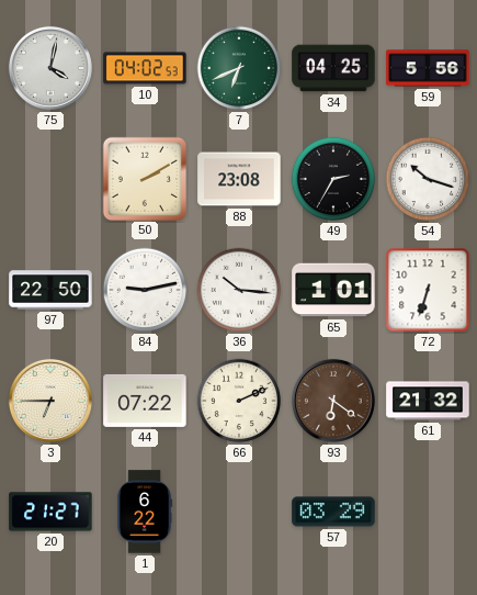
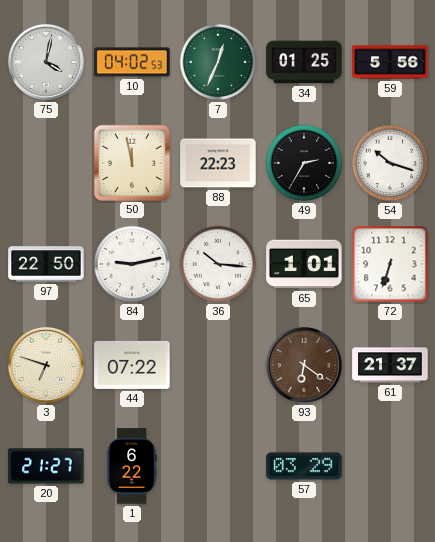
7: 6:41 -> 12:34
34: 04:25 -> 01:25
50: 2:10 -> 11:58
88: 23:08 -> 22:23
3: 6:45 -> 6:48
66: 2:11 -> none
61: 21:32 -> 21:37
